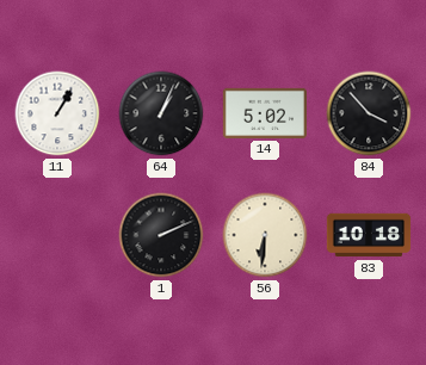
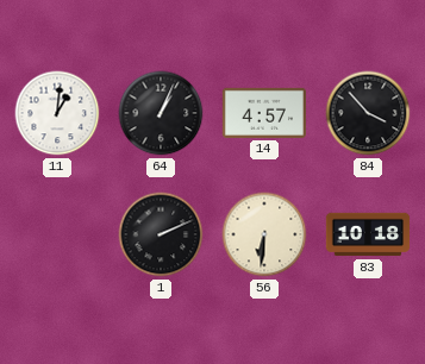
11: 1:05 -> 1:01
14: 5:02 -> 4:57
